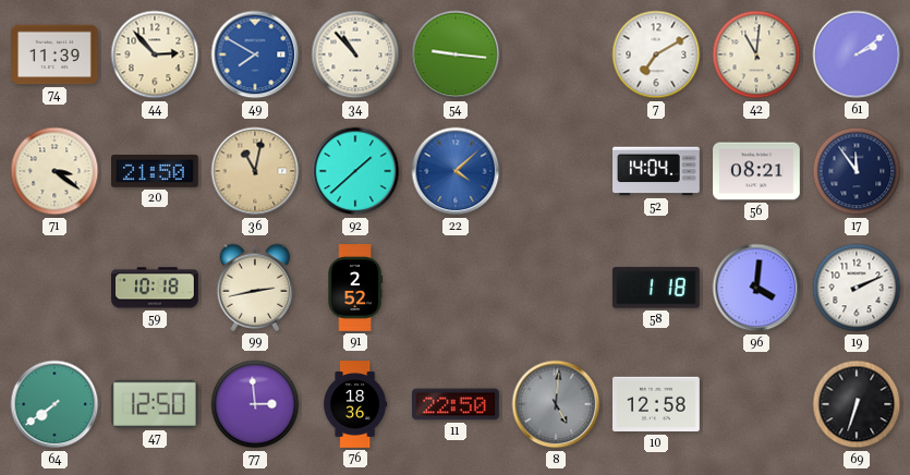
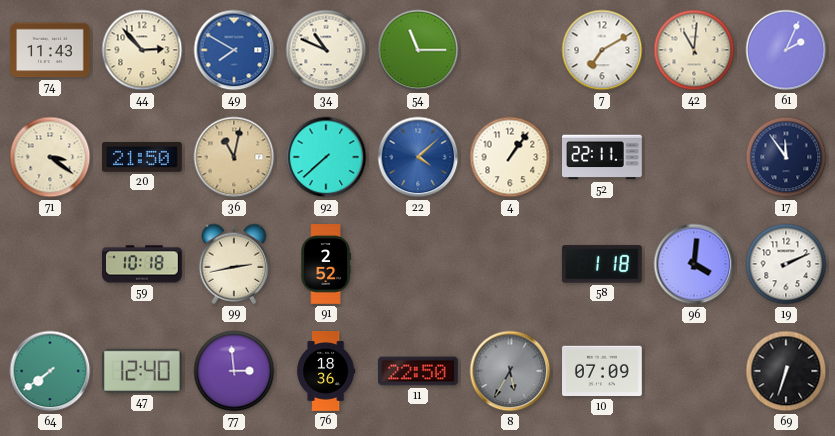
74: 11:39 -> 11:43
34: 10:53 -> 10:49
54: 9:16 -> 11:15
61: 2:09 -> 2:04
92: 1:38 -> 7:38
4: none -> 1:06
52: 14:04 -> 22:11
56: 08:21 -> none
47: 12:50 -> 12:40
8: 5:01 -> 5:35
10: 12:58 -> 07:09
